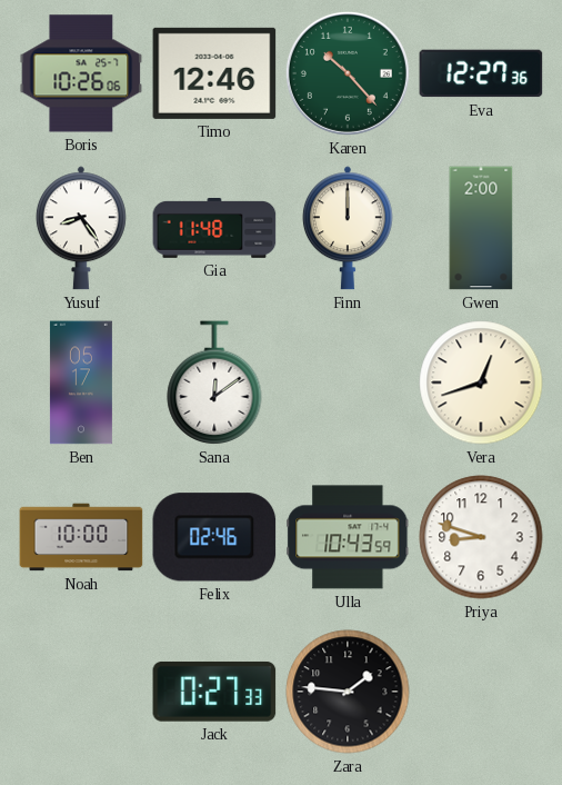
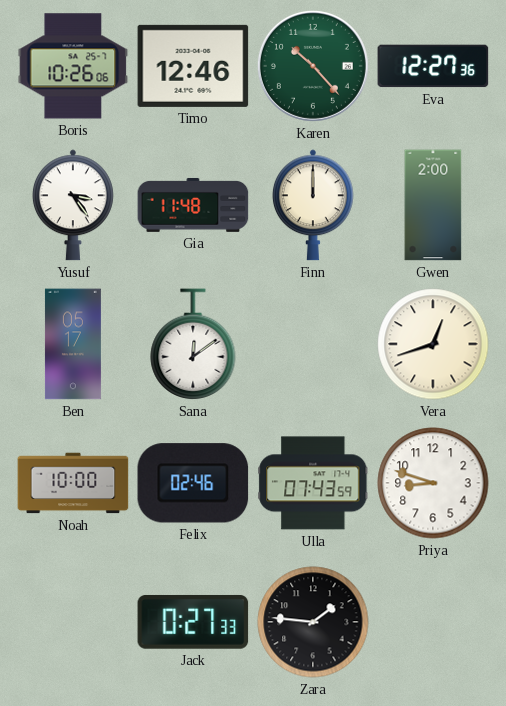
Yusuf: 8:24 -> 3:24
Ulla: 10:43 -> 07:43
